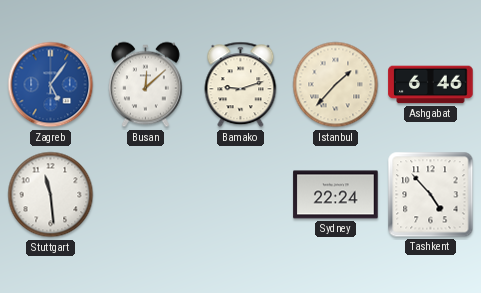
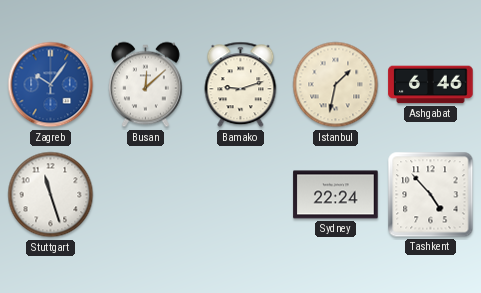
Zagreb: 5:06 -> 10:06
Istanbul: 1:37 -> 1:32
Stuttgart: 11:29 -> 11:27
